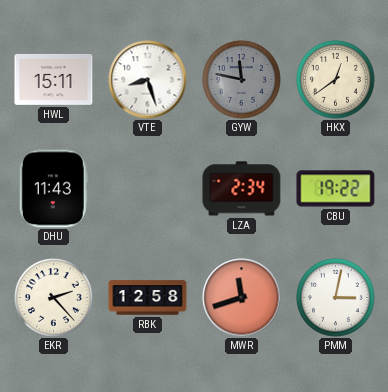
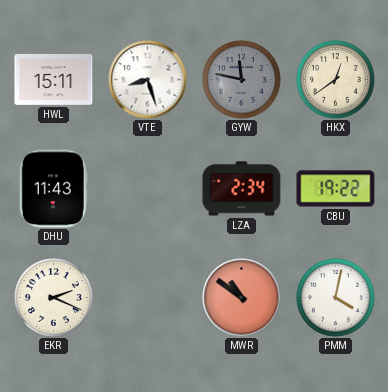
EKR: 2:23 -> 2:19
RBK: 12:58 -> none
MWR: 11:42 -> 10:51
PMM: 3:02 -> 4:02
